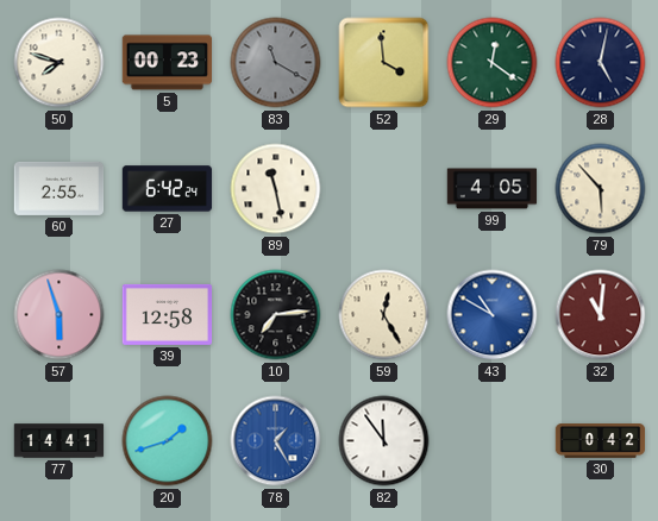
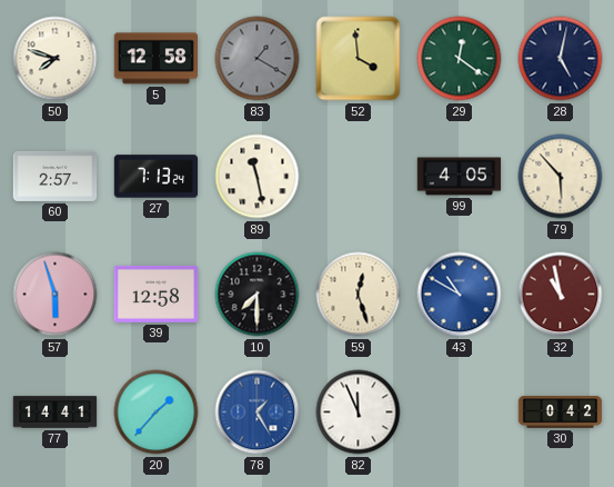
5: 00:23 -> 12:58
83: 11:20 -> 1:20
60: 2:55 -> 2:57
27: 6:42 -> 7:13
10: 7:14 -> 7:30
59: 12:25 -> 12:27
32: 11:01 -> 10:58
20: 1:42 -> 1:37
82: 11:54 -> 11:56
